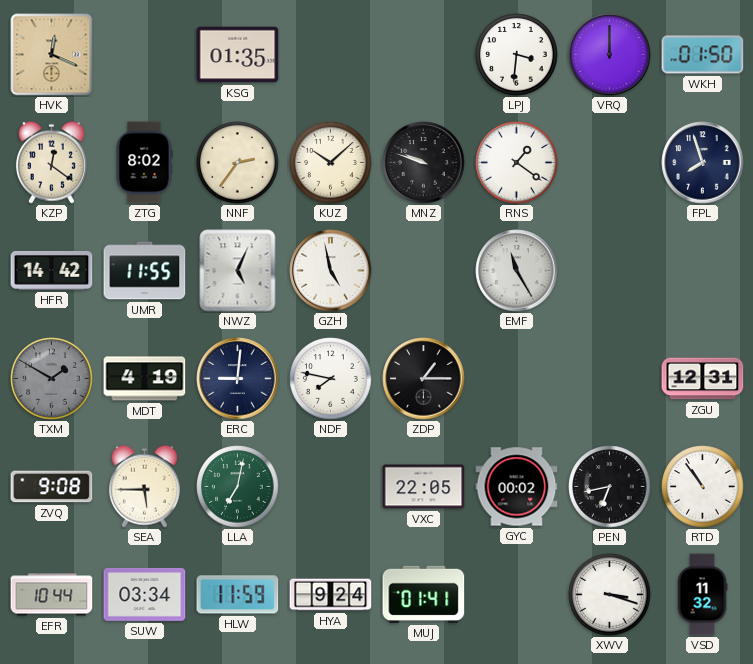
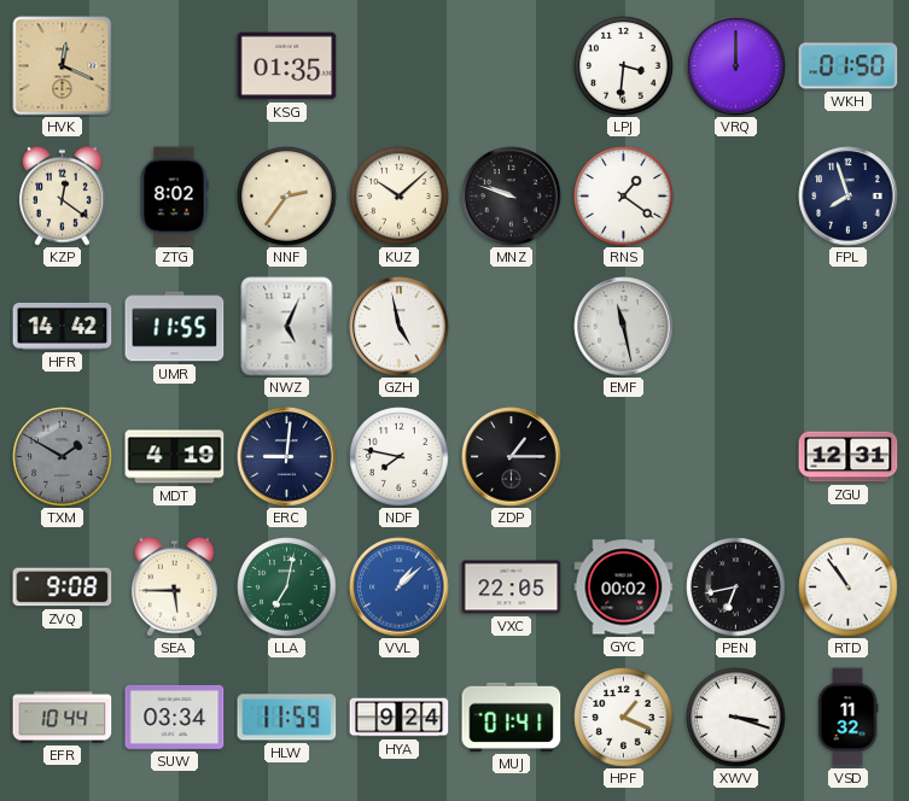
EMF: 11:25 -> 11:28
VVL: none -> 1:08
HPF: none -> 1:19
